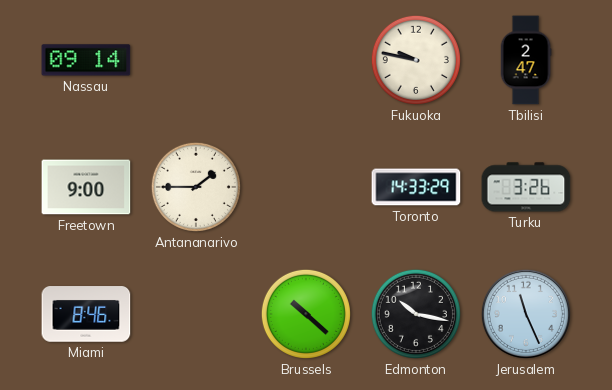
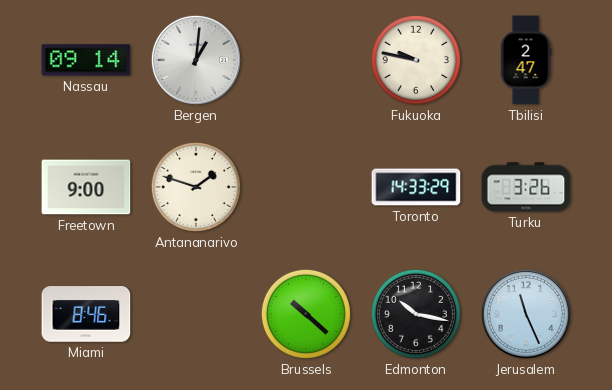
Bergen: none -> 1:01
Antananarivo: 1:45 -> 1:48
